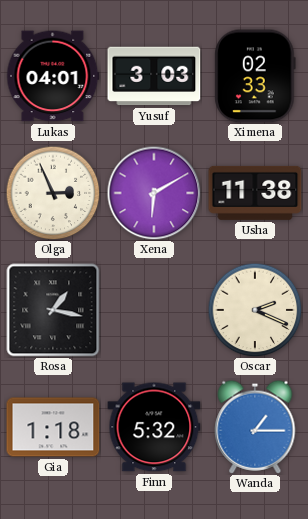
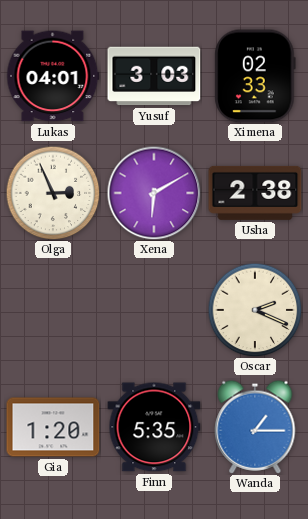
Usha: 11:38 -> 2:38
Rosa: 1:17 -> none
Gia: 1:18 -> 1:20
Finn: 5:32 -> 5:35
